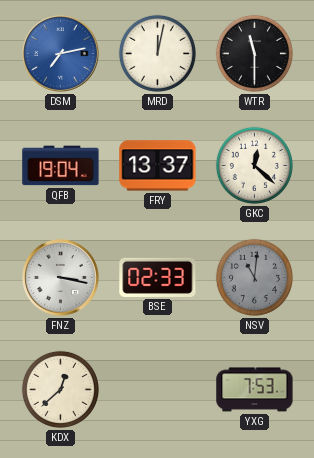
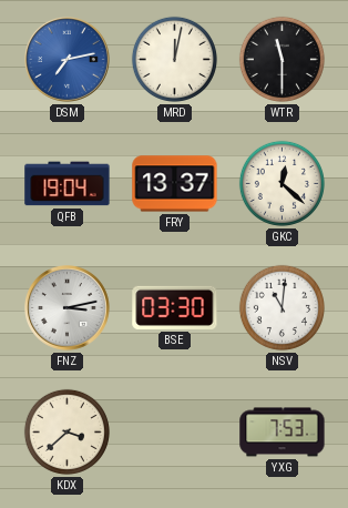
FNZ: 3:17 -> 3:13
BSE: 02:33 -> 03:30
NSV dial: grey -> white
KDX: 12:38 -> 3:38
